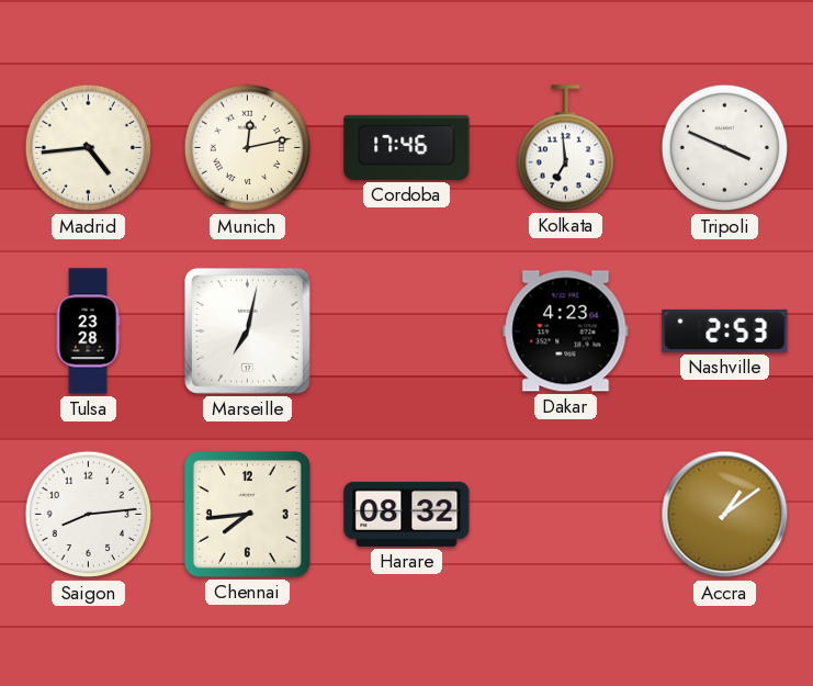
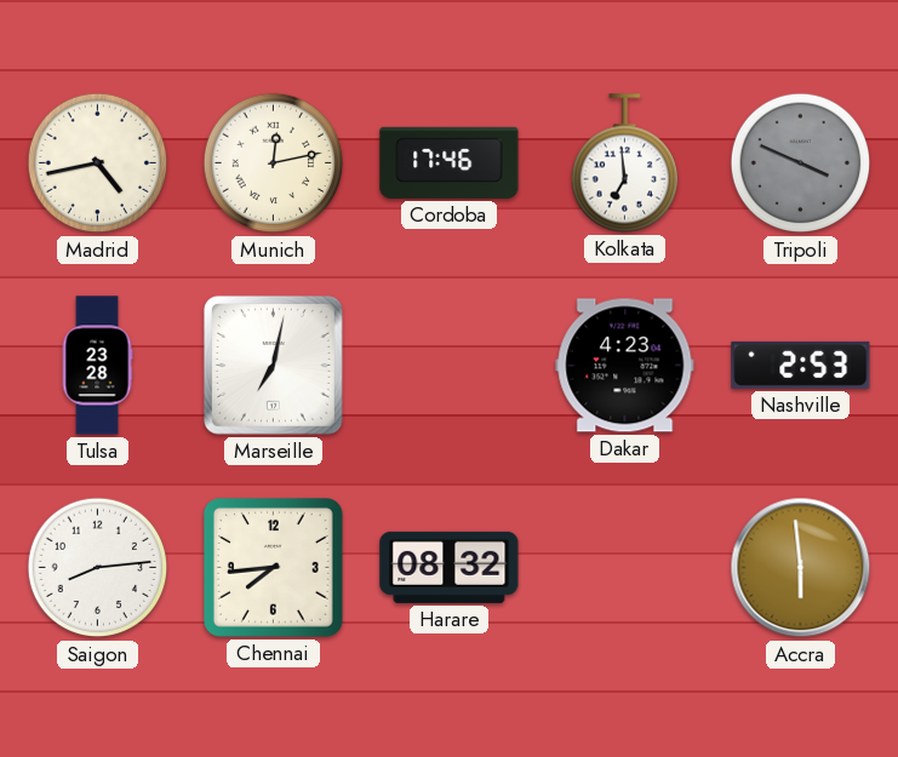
Madrid: 4:44 -> 4:43
Tripoli dial: white -> grey
Accra: 1:09 -> 5:59
